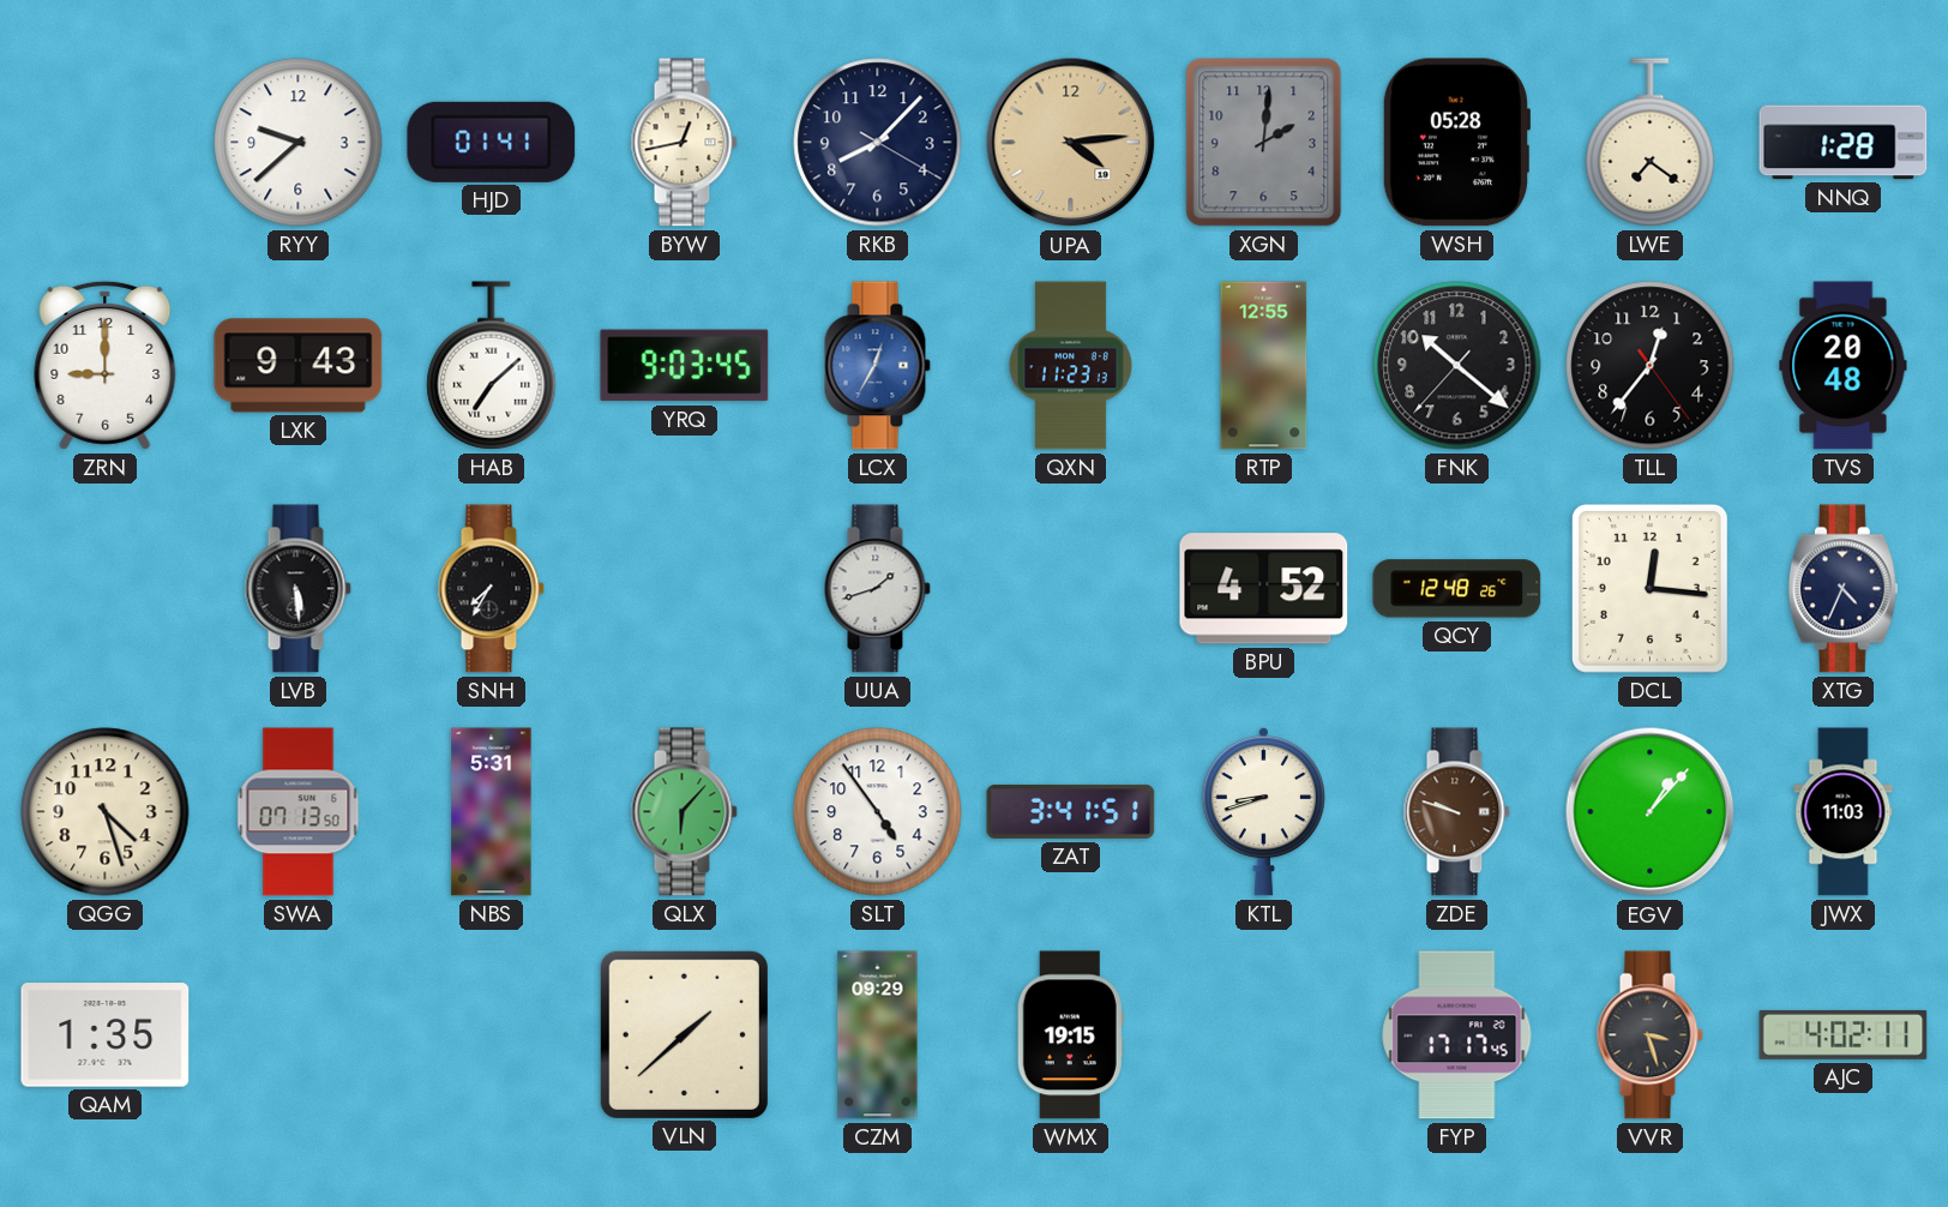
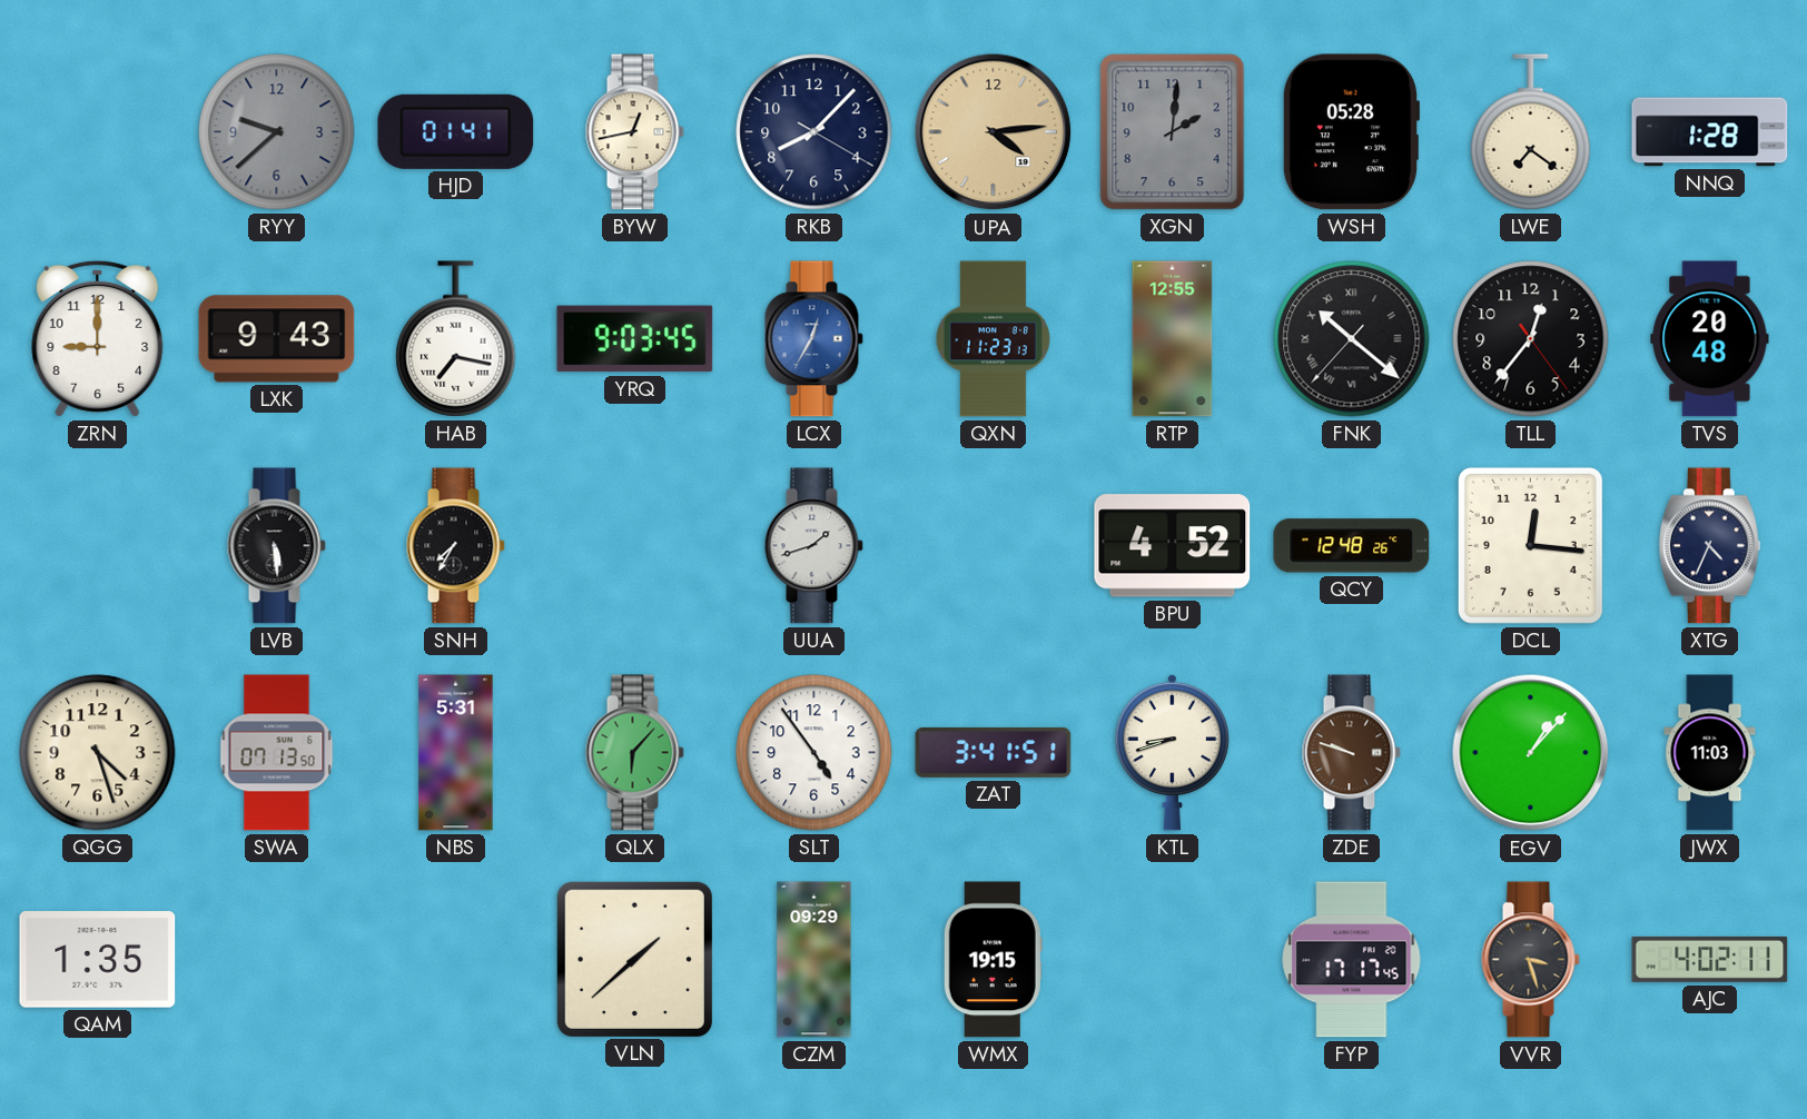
RYY dial: white -> grey
HAB: 7:08 -> 7:17
FNK numerals: Arabic -> Roman
